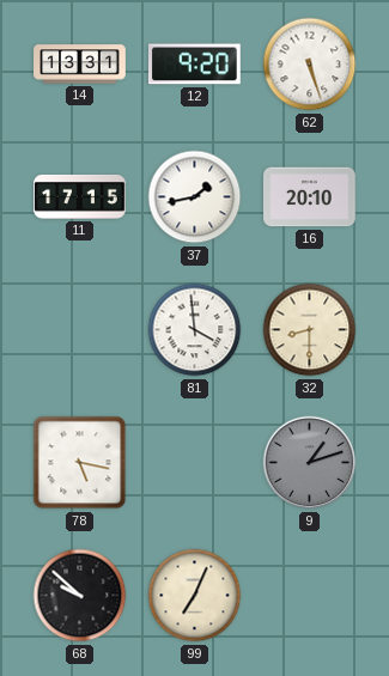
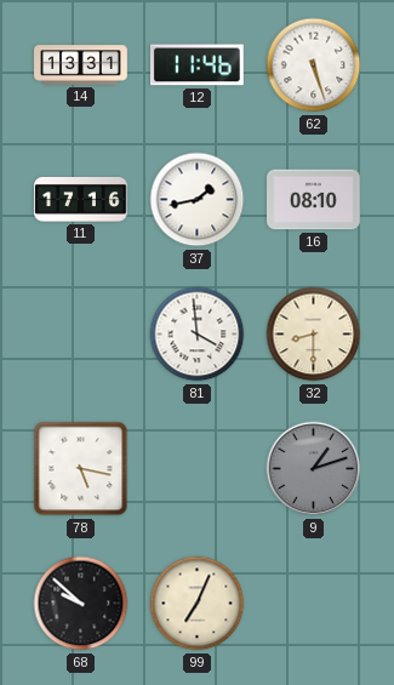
12: 9:20 -> 11:46
11: 17:15 -> 17:16
16: 20:10 -> 08:10
